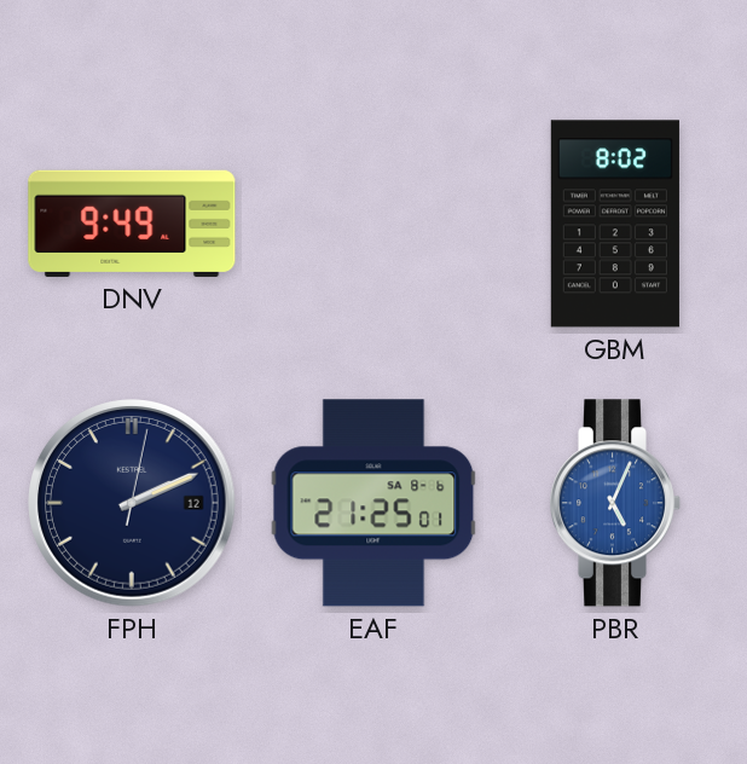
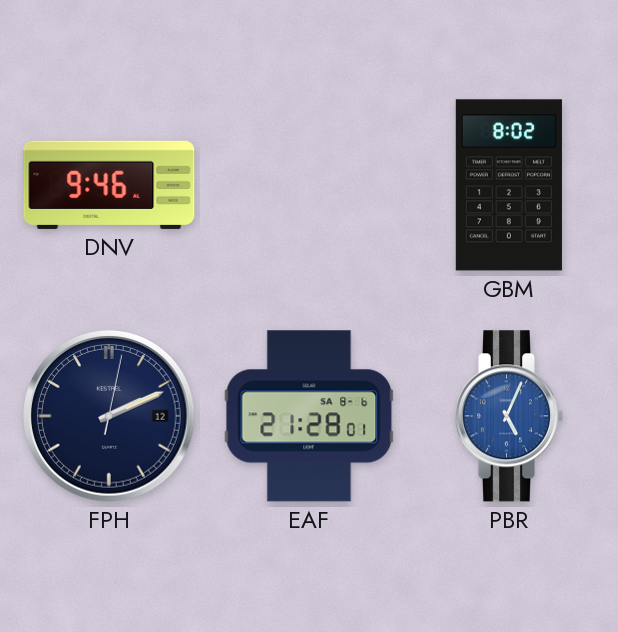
DNV: 9:49 -> 9:46
EAF: 21:25 -> 21:28
